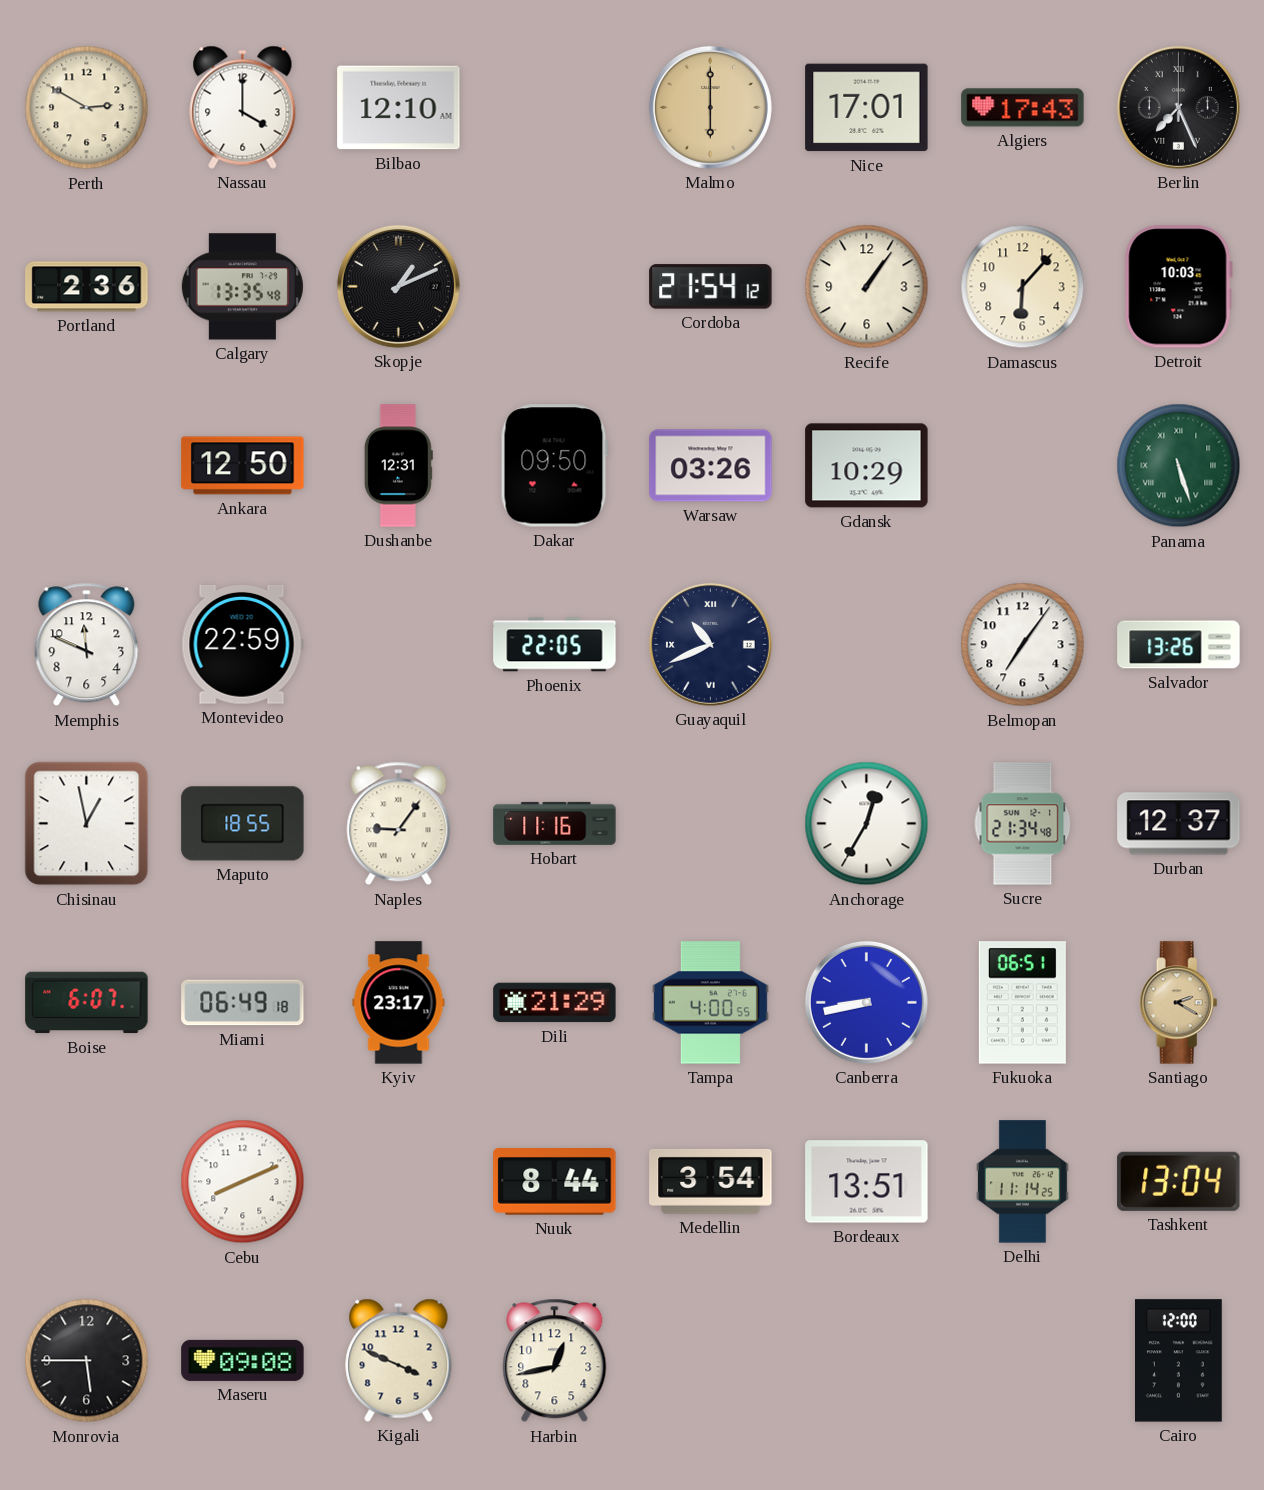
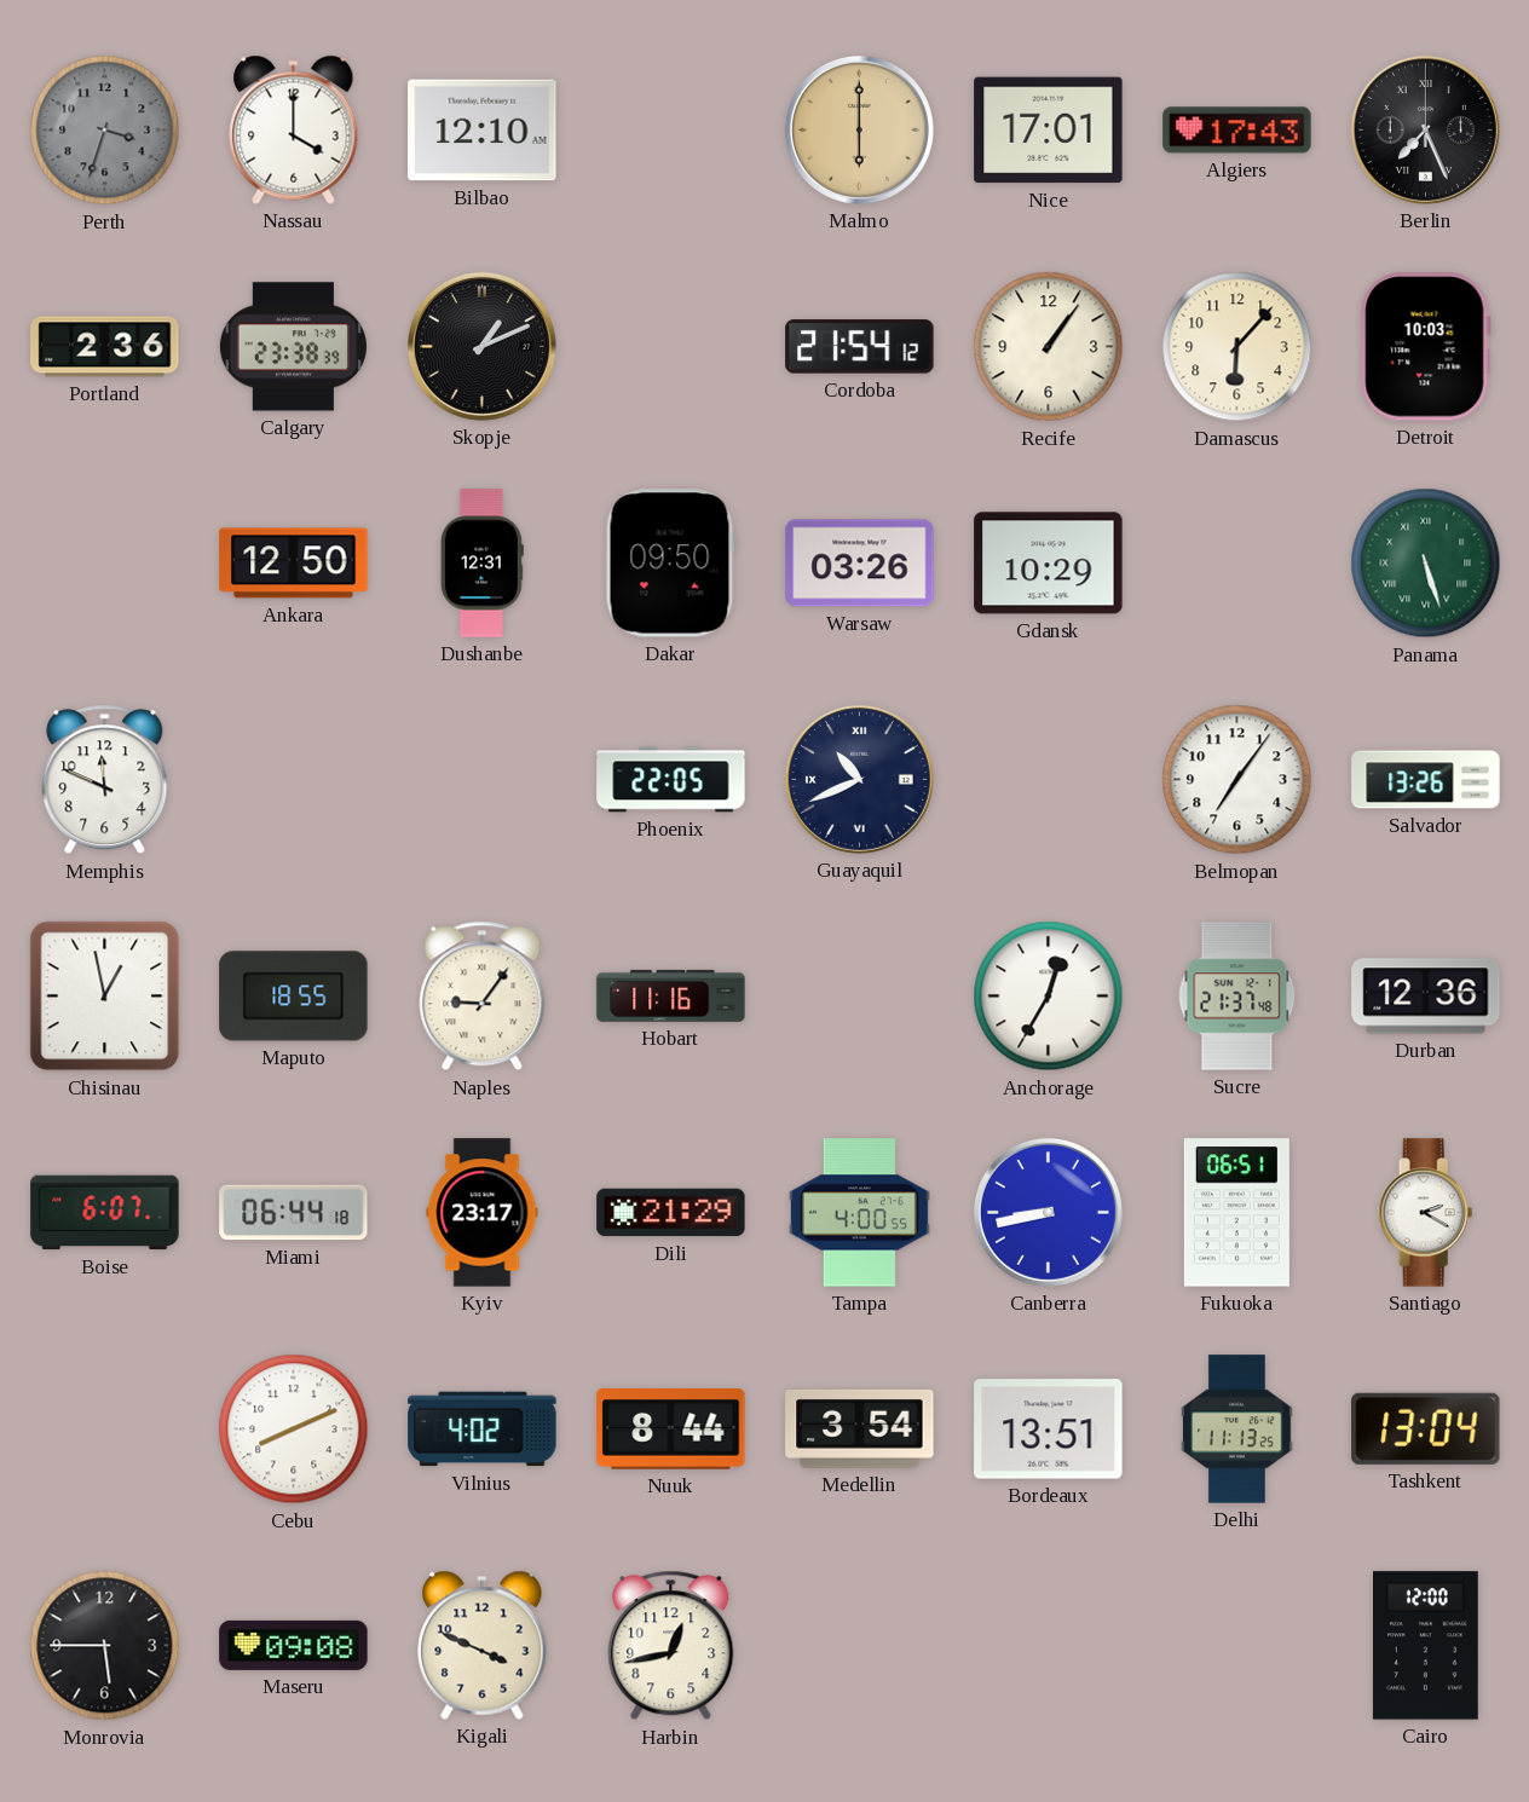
Perth: 2:50 -> 3:33
Perth dial: cream -> grey
Calgary: 13:35 -> 23:38
Montevideo: 22:59 -> none
Sucre: 21:34 -> 21:37
Durban: 12:37 -> 12:36
Miami: 06:49 -> 06:44
Santiago dial: champagne -> white
Vilnius: none -> 4:02
Delhi: 11:14 -> 11:13
